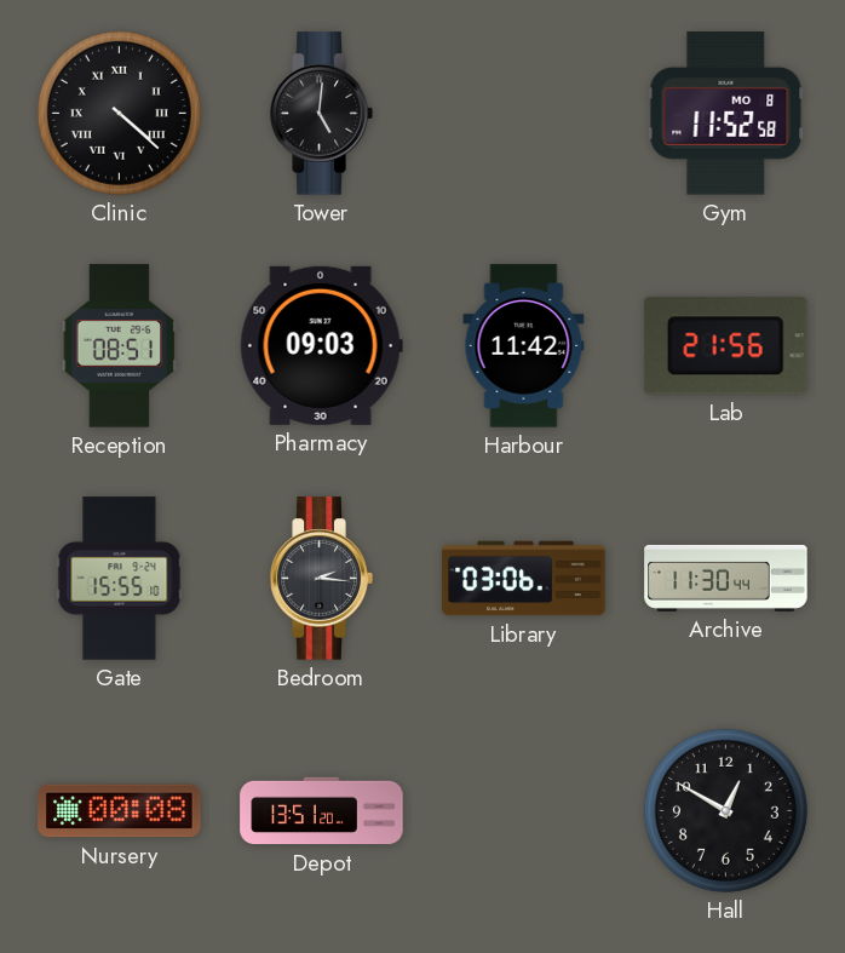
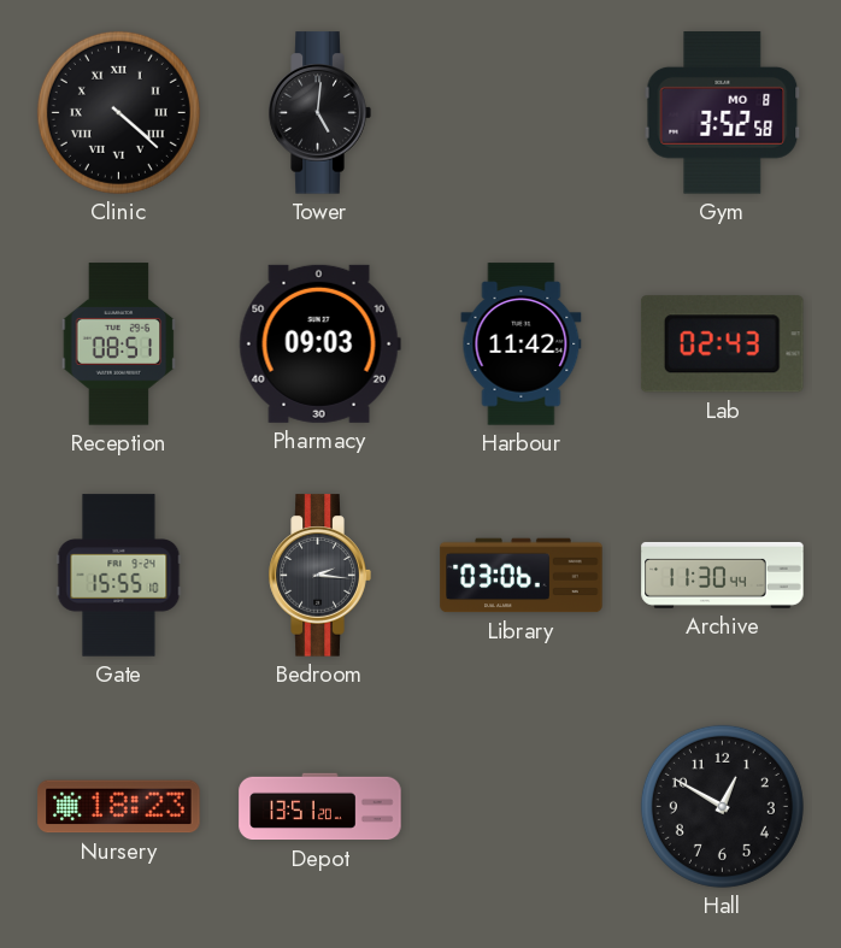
Gym: 11:52 -> 3:52
Lab: 21:56 -> 02:43
Nursery: 00:08 -> 18:23
